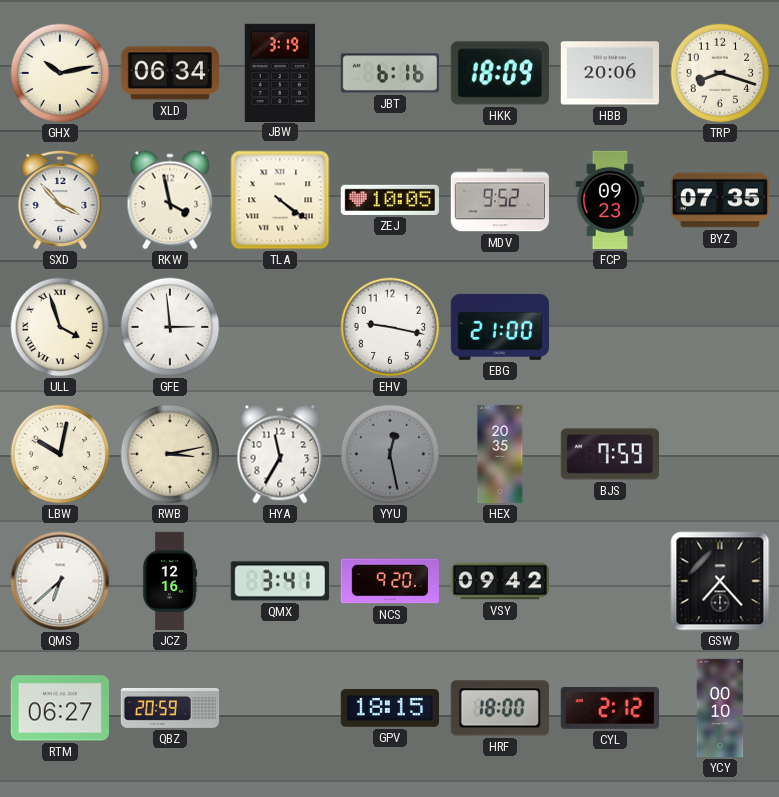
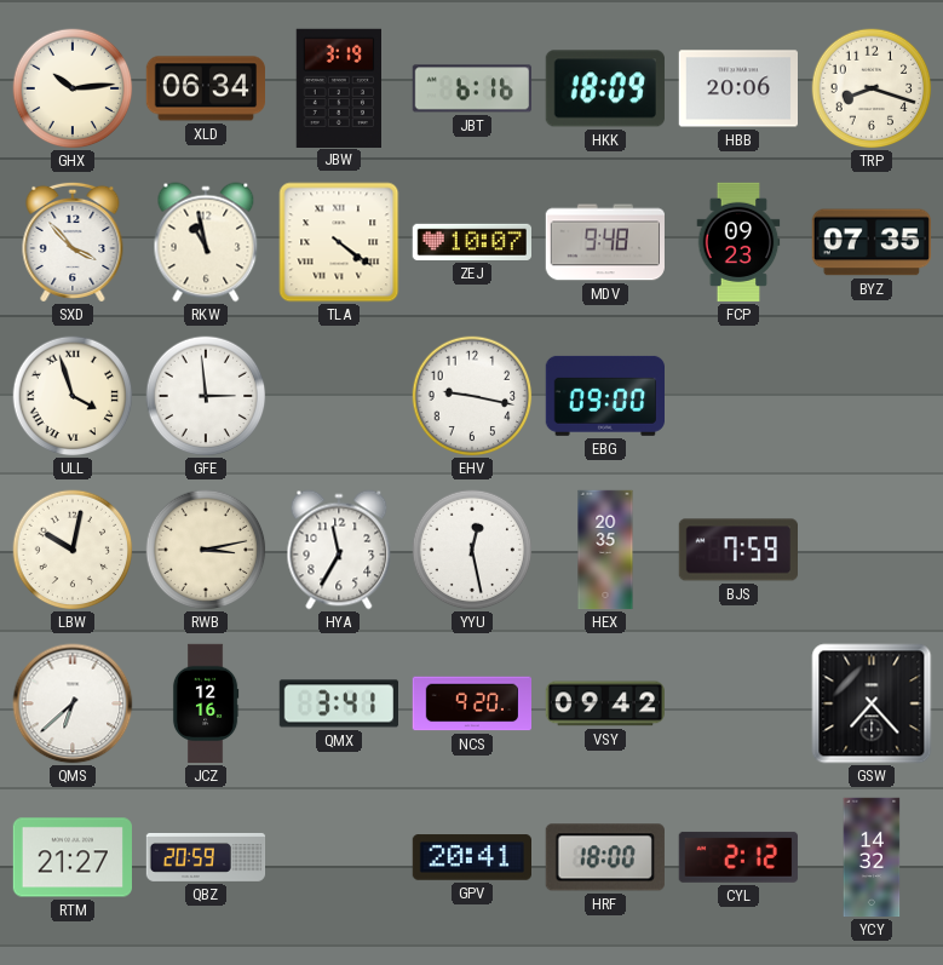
GHX: 10:13 -> 10:14
RKW: 3:58 -> 10:58
ZEJ: 10:05 -> 10:07
MDV: 9:52 -> 9:48
EBG: 21:00 -> 09:00
YYU dial: grey -> white
RTM: 06:27 -> 21:27
GPV: 18:15 -> 20:41
YCY: 00:10 -> 14:32
